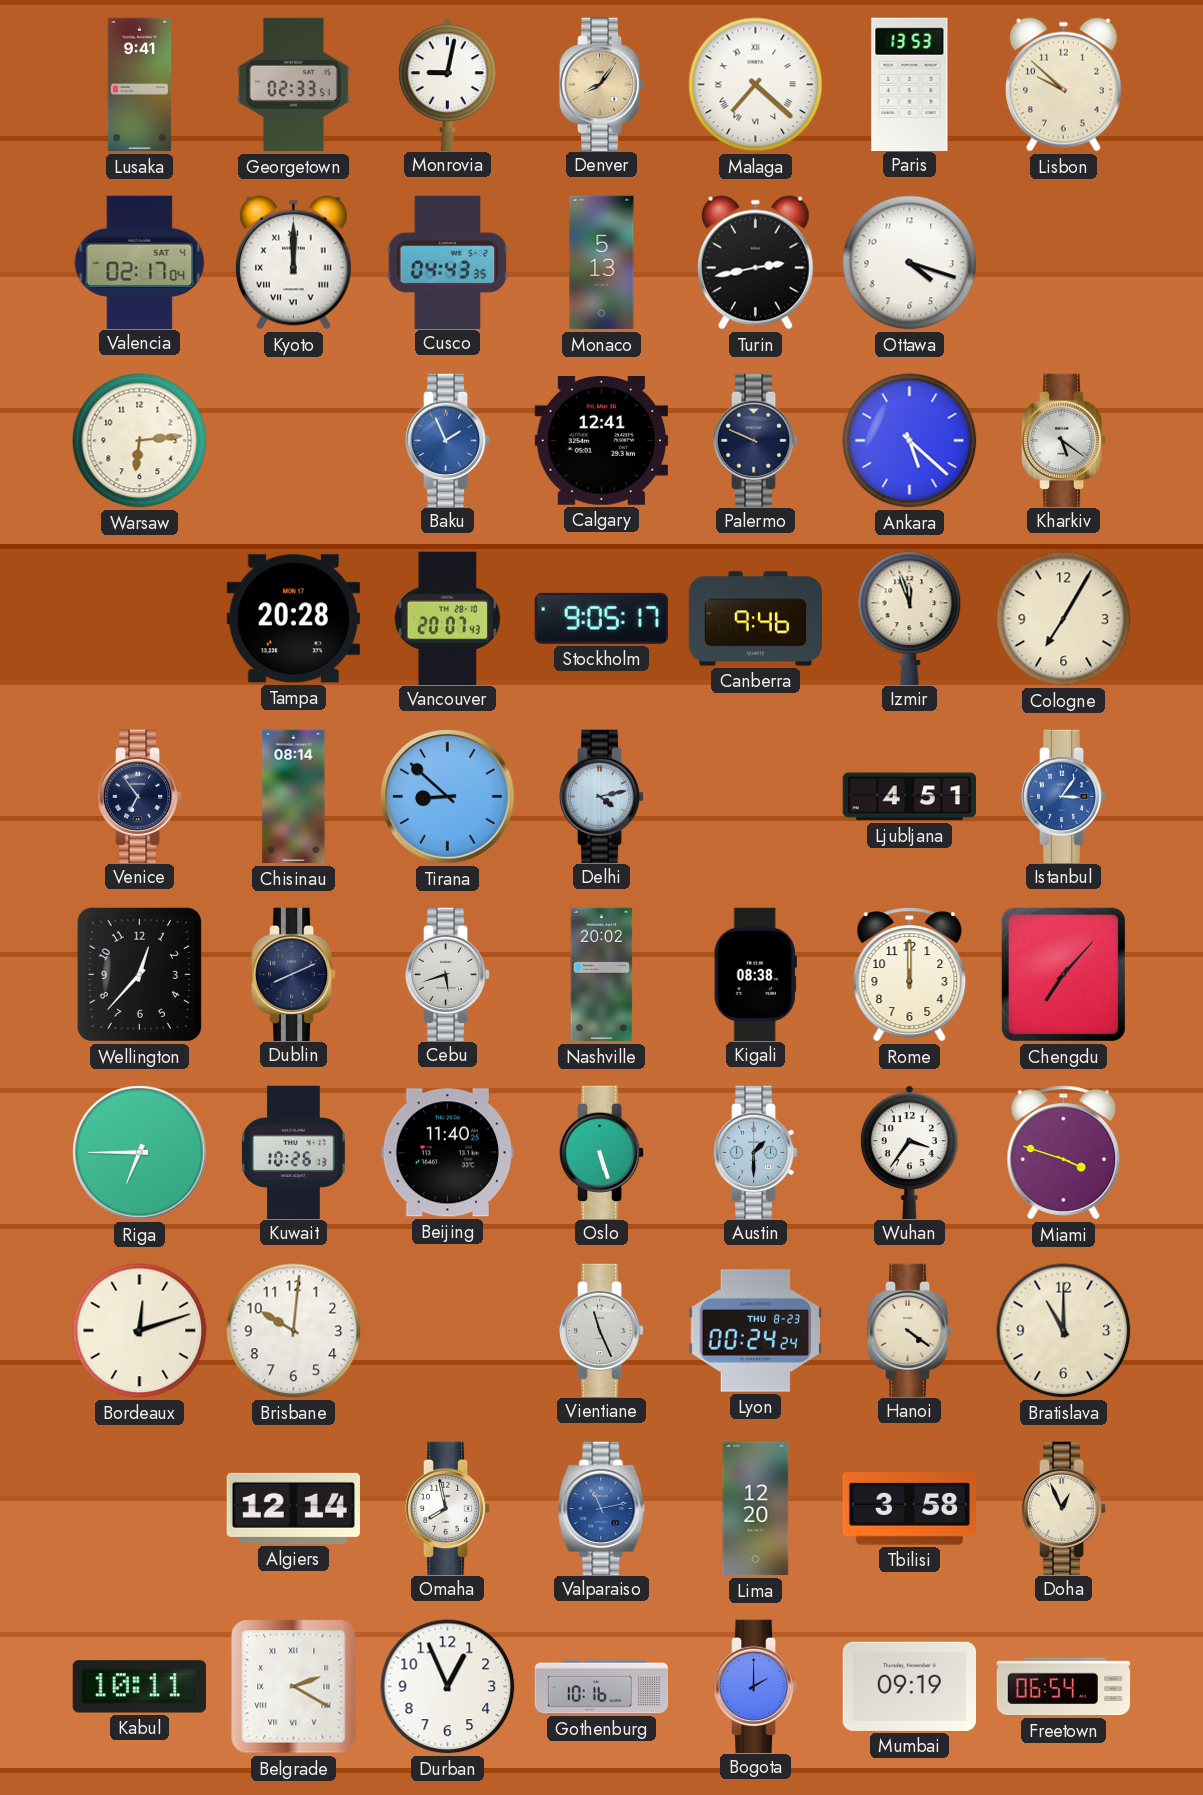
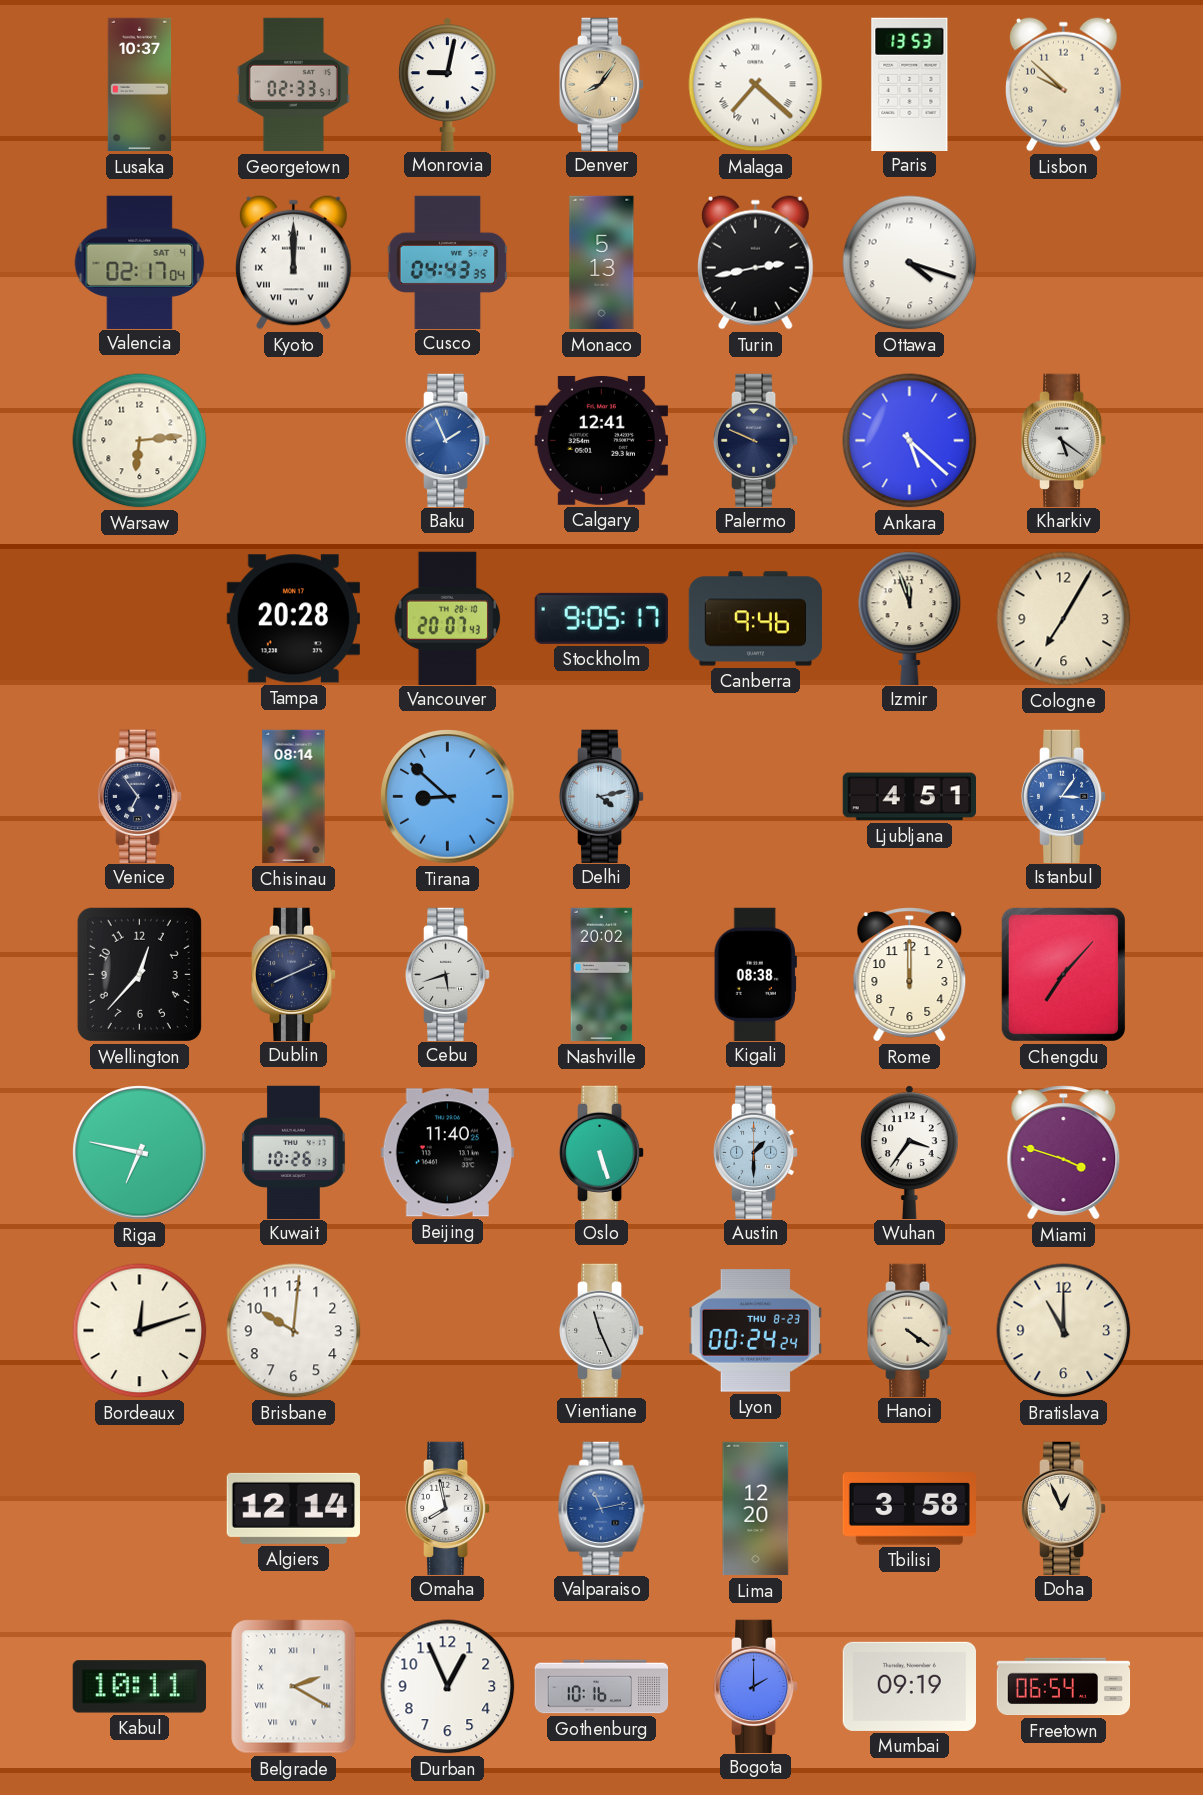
Lusaka: 9:41 -> 10:37
Riga: 6:45 -> 6:47
